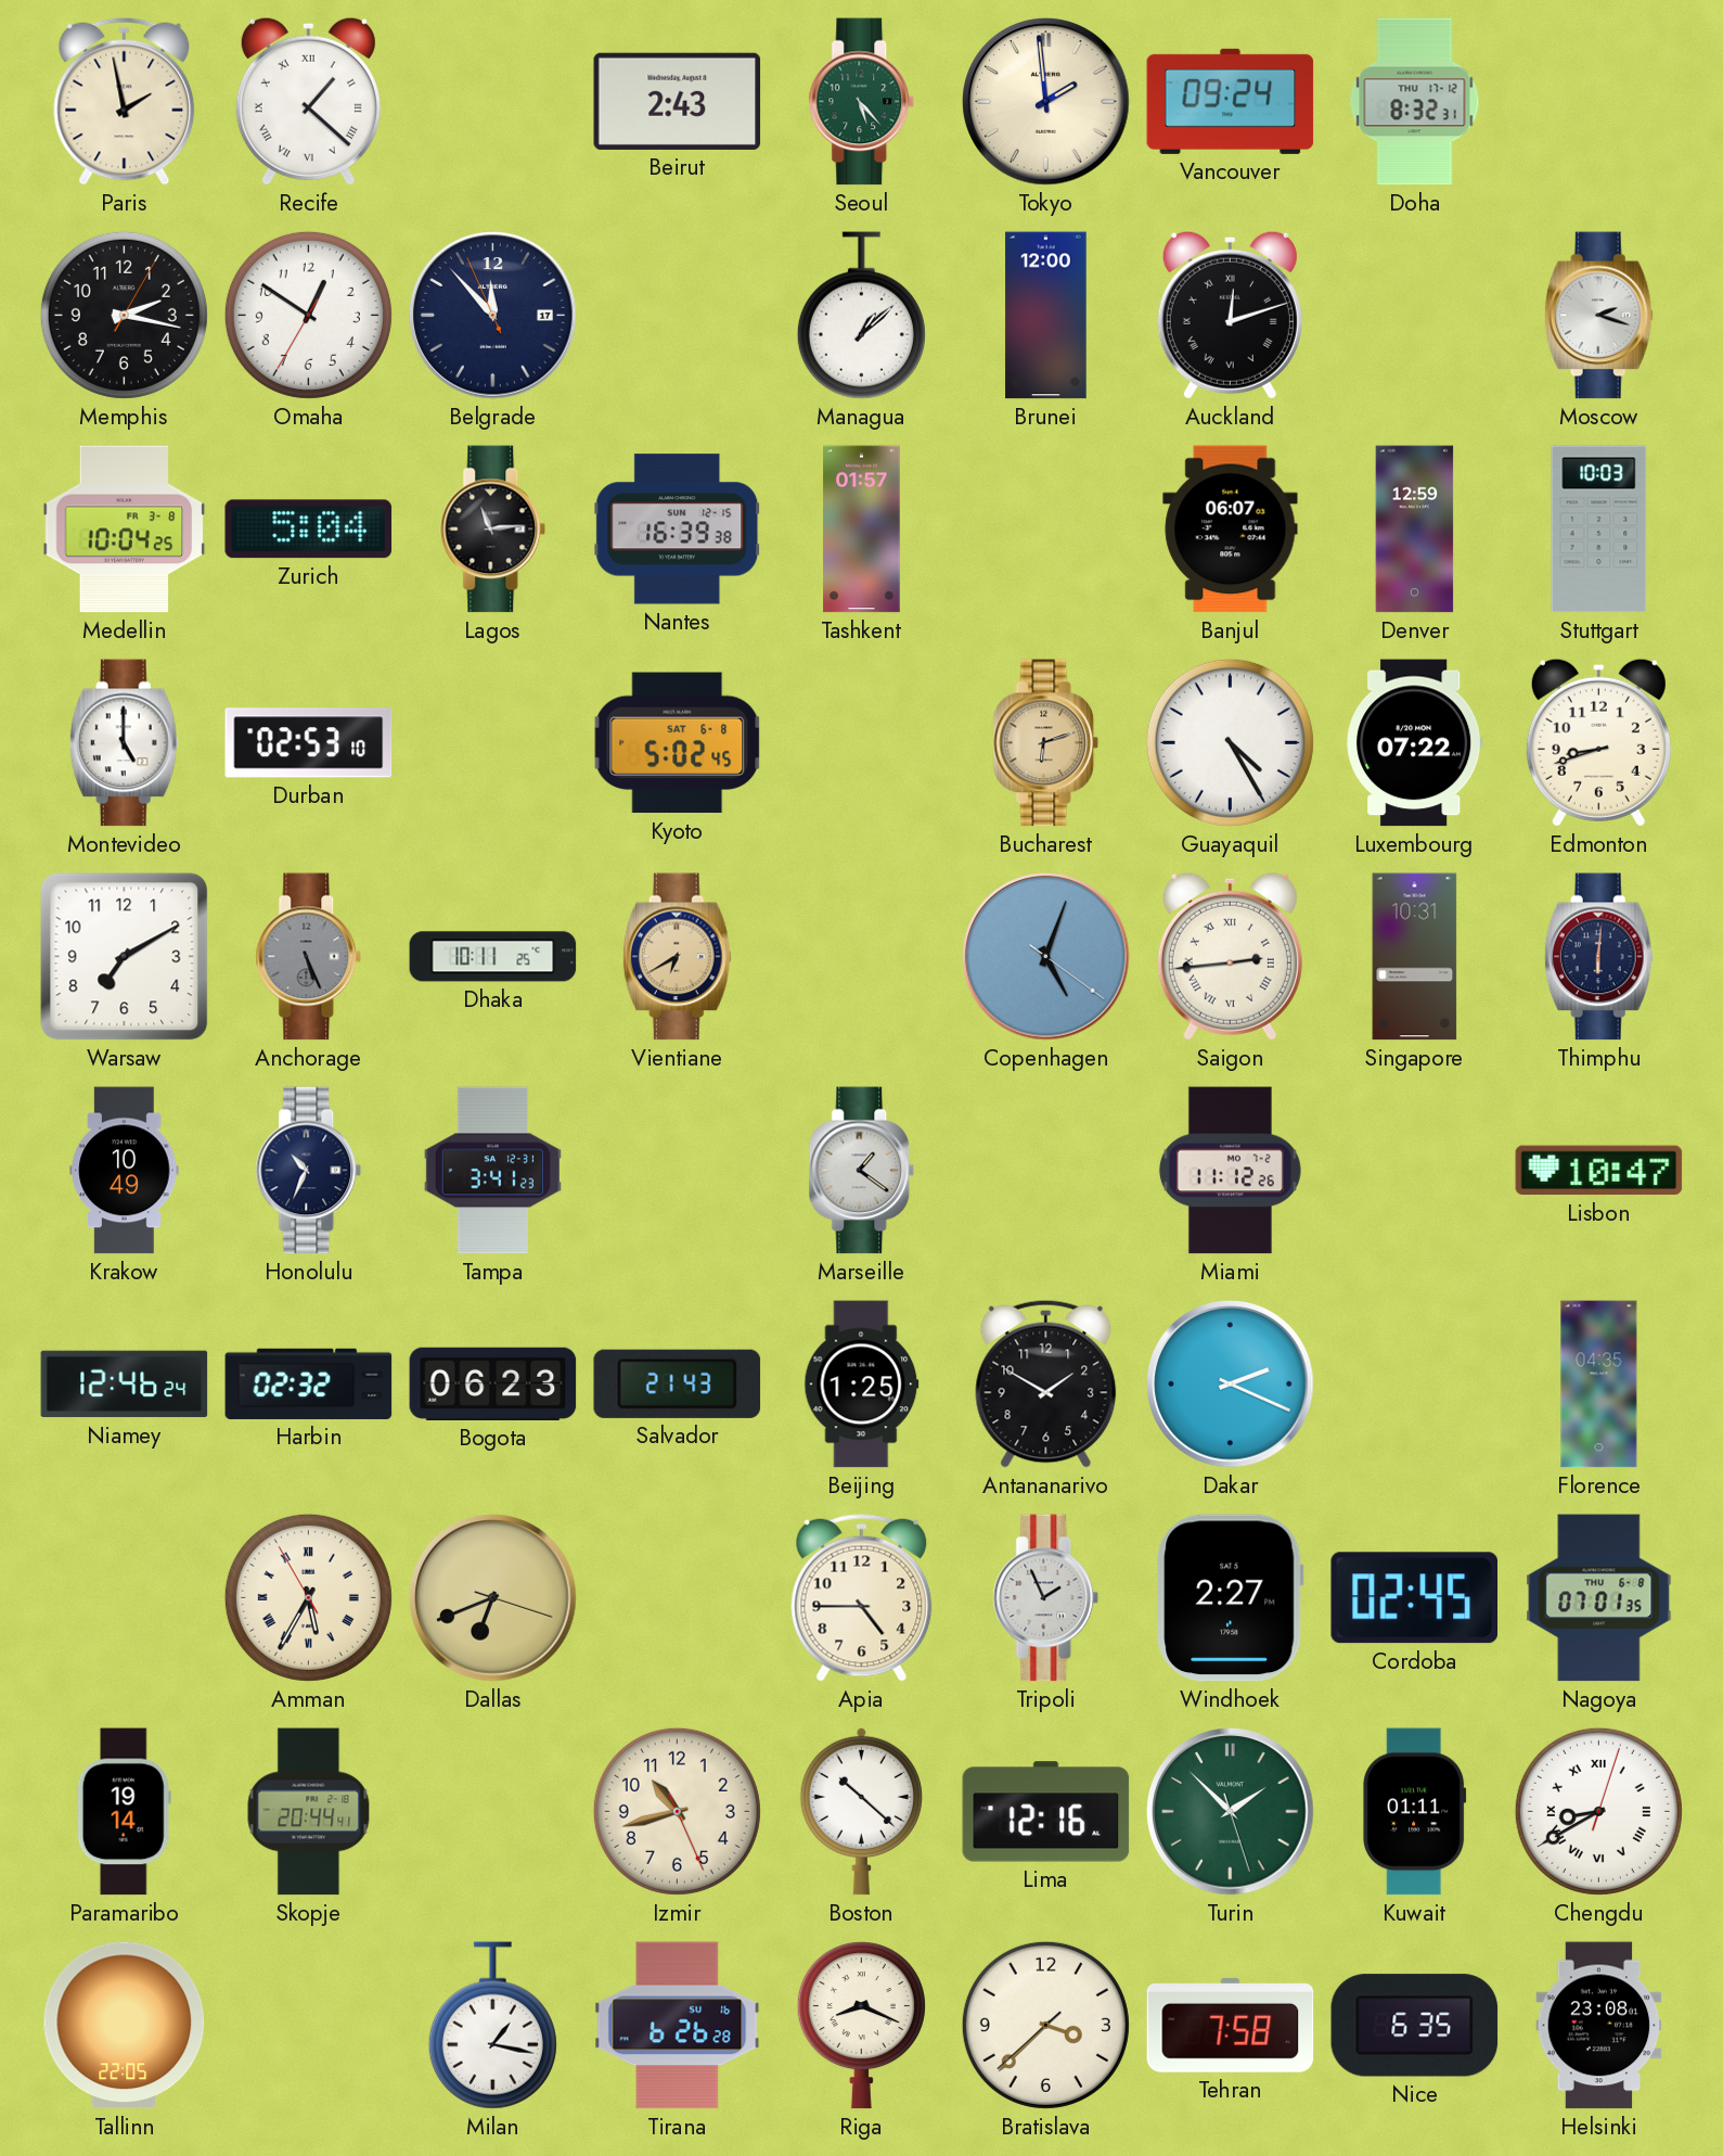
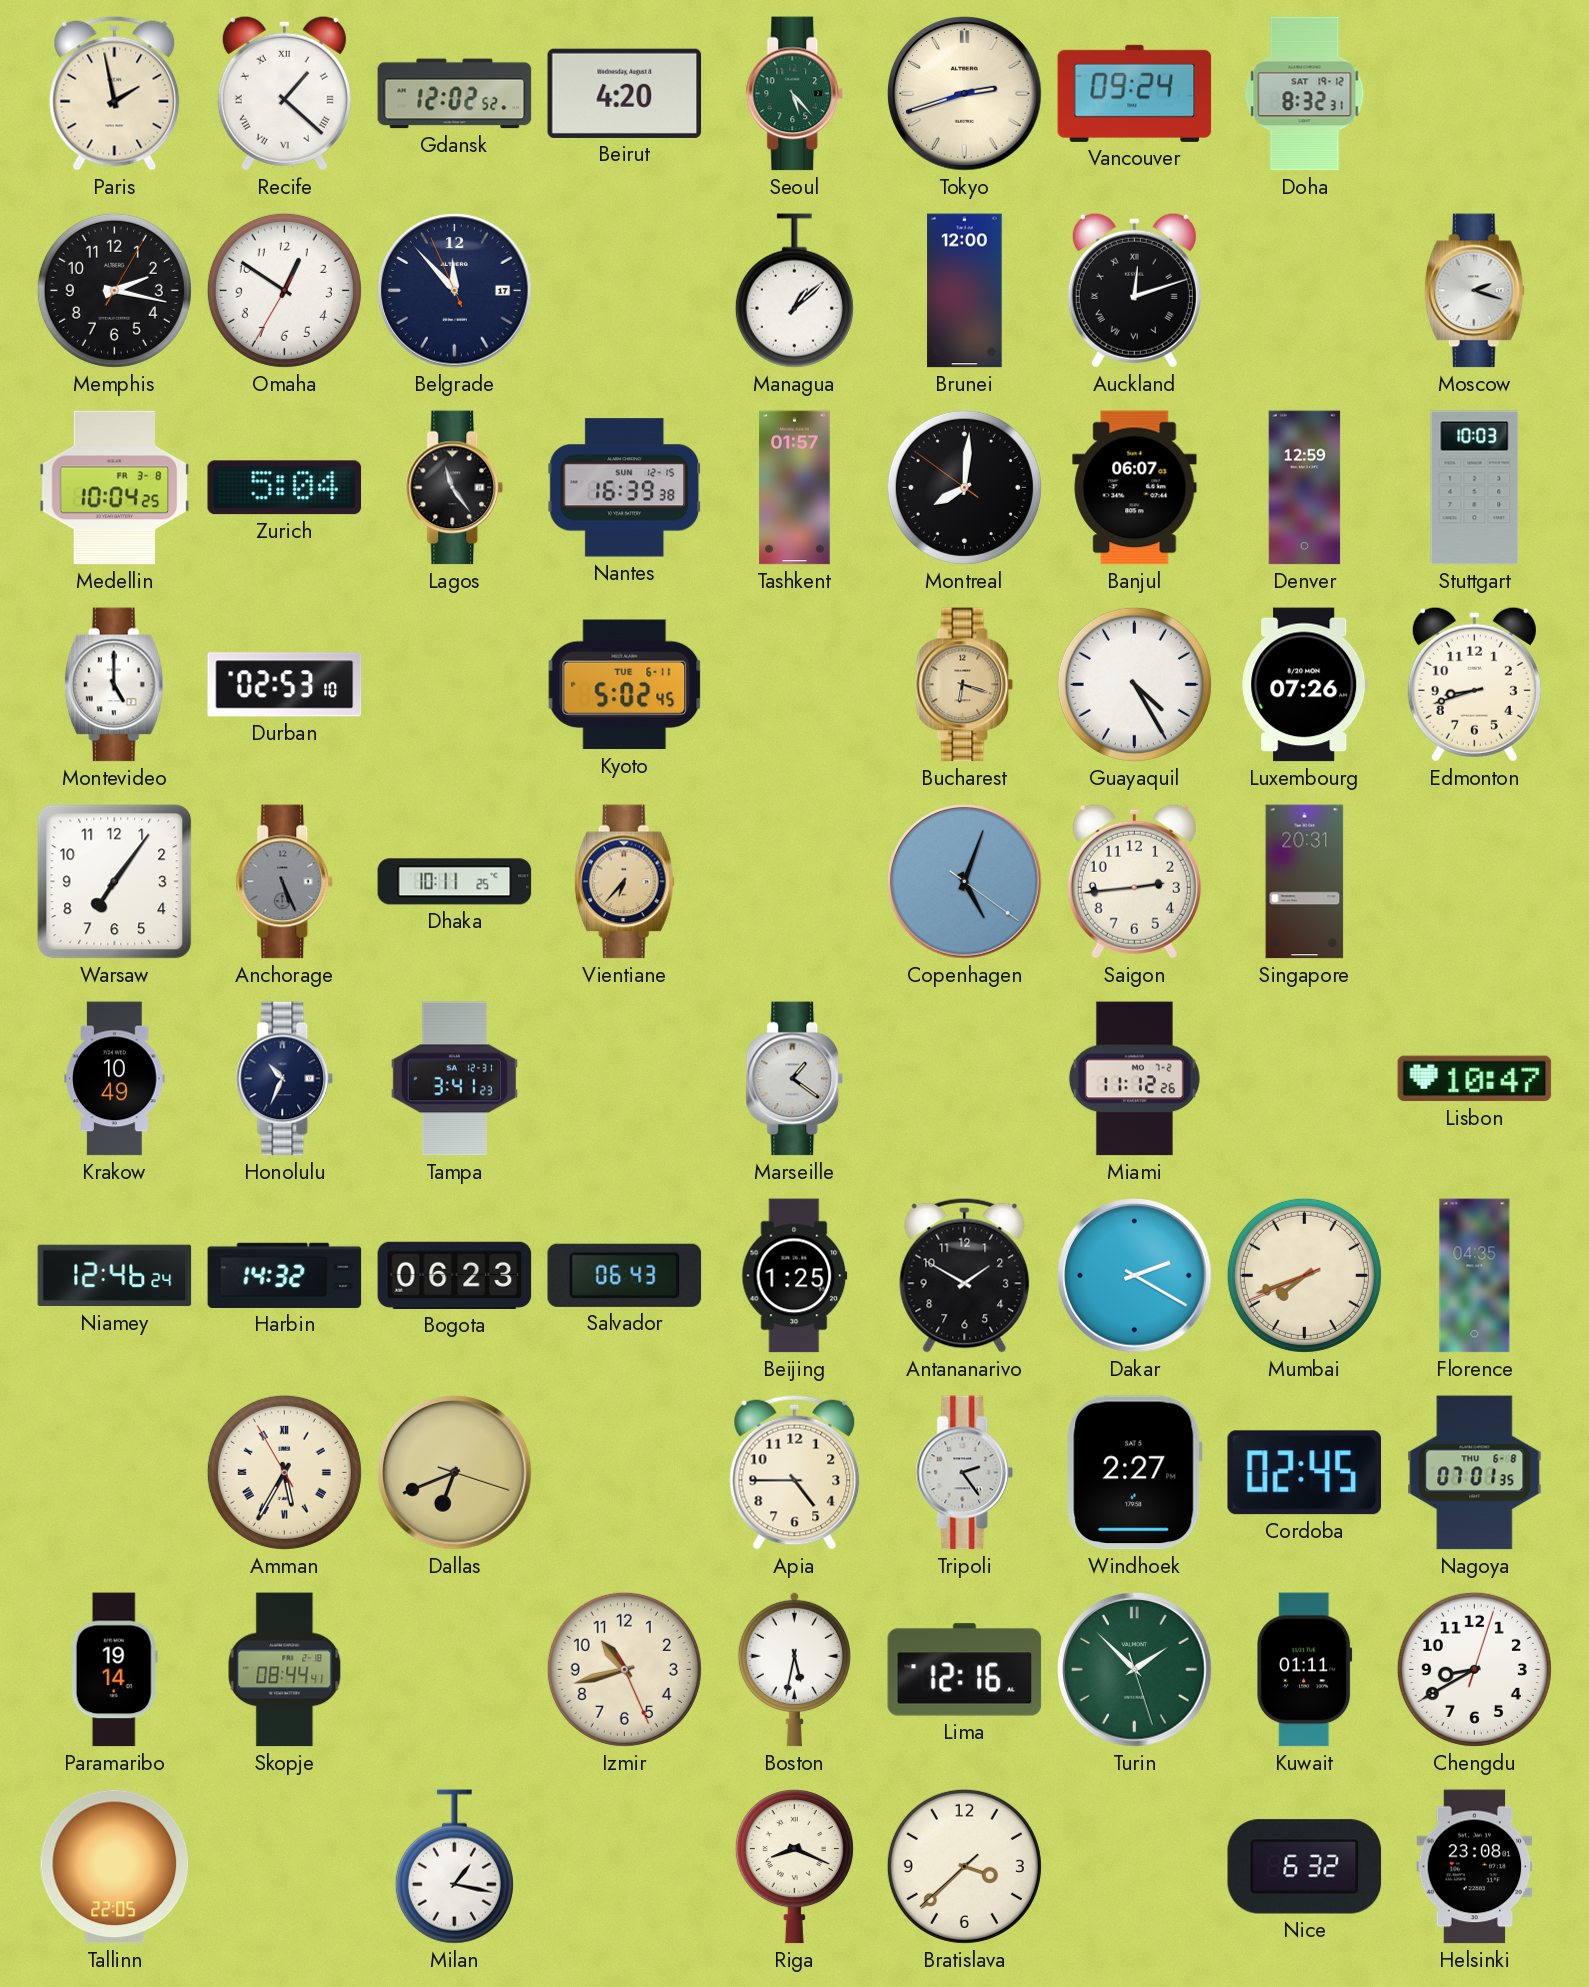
Gdansk: none -> 12:02
Beirut: 2:43 -> 4:20
Tokyo: 1:59 -> 2:42
Doha date: THU 17-12 -> SAT 19-12
Lagos: 11:14 -> 11:24
Montreal: none -> 8:00
Kyoto date: SAT 6-8 -> TUE 6-11
Bucharest: 6:12 -> 6:18
Luxembourg: 07:22 -> 07:26
Warsaw: 7:10 -> 7:06
Vientiane: 6:40 -> 6:37
Saigon numerals: Roman -> Arabic
Singapore: 10:31 -> 20:31
Thimphu: 6:01 -> none
Harbin: 02:32 -> 14:32
Salvador: 21:43 -> 06:43
Dakar: 2:19 -> 2:20
Mumbai: none -> 7:41
Tripoli: 1:56 -> 2:24
Skopje: 20:44 -> 08:44
Boston: 10:22 -> 5:32
Chengdu numerals: Roman -> Arabic
Tirana: 6:26 -> none
Tehran: 7:58 -> none
Nice: 6:35 -> 6:32
